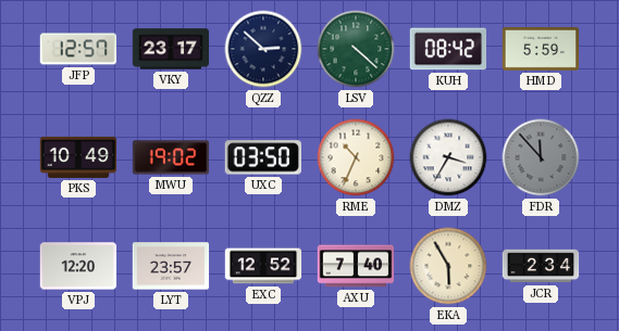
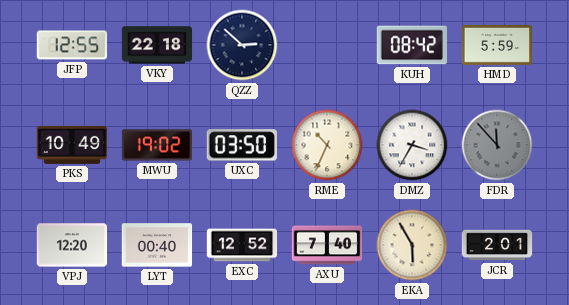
JFP: 12:57 -> 12:55
VKY: 23:17 -> 22:18
LSV: 4:22 -> none
LYT: 23:57 -> 00:40
JCR: 2:34 -> 2:01
